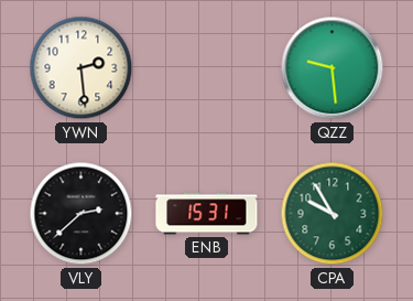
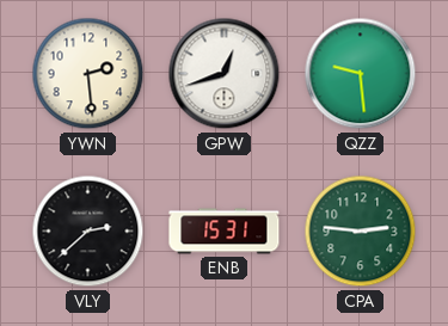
GPW: none -> 12:42
CPA: 9:55 -> 2:46
